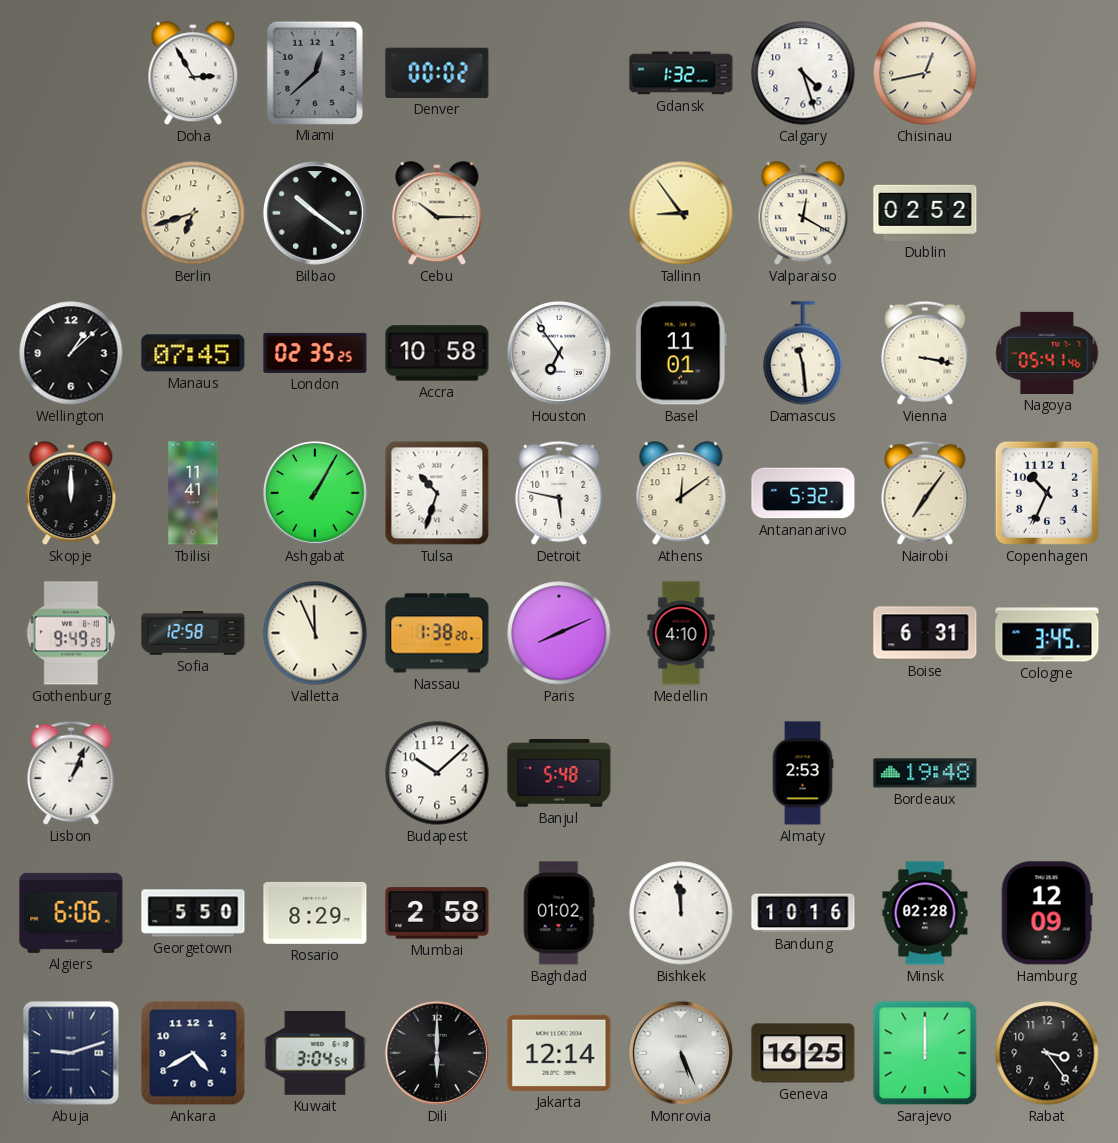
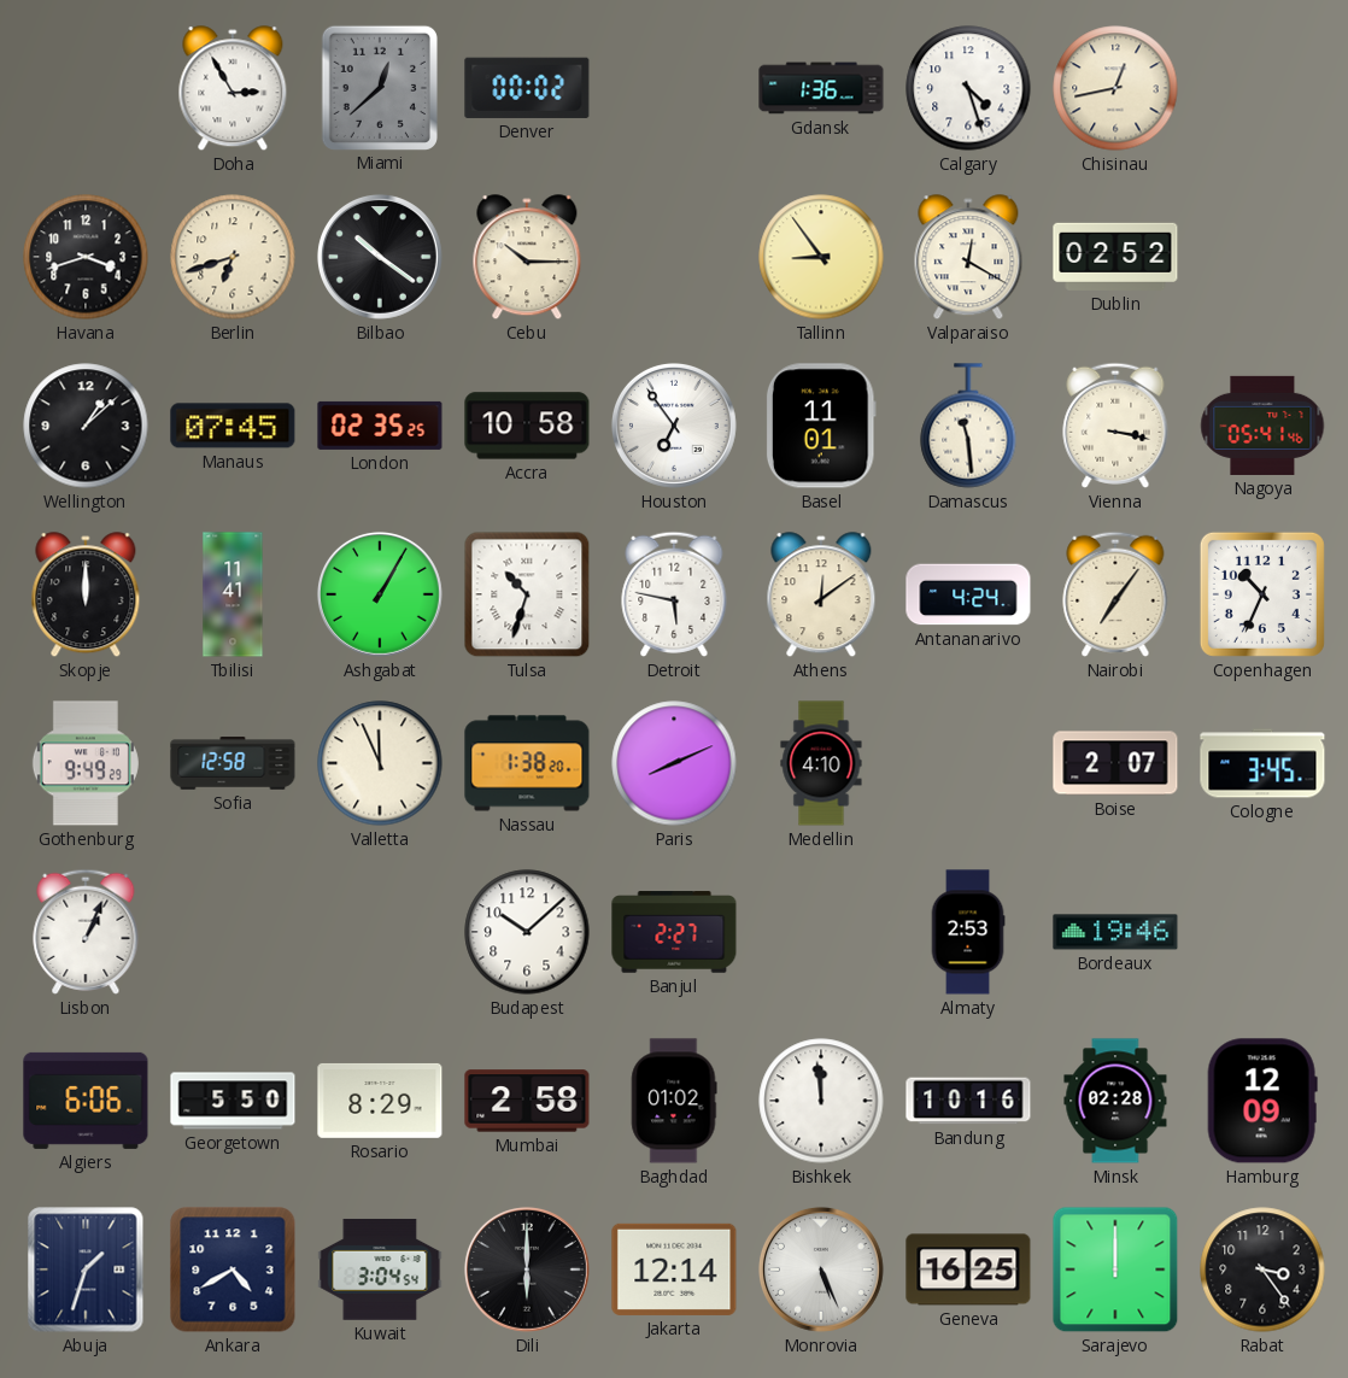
Gdansk: 1:32 -> 1:36
Havana: none -> 3:42
Antananarivo: 5:32 -> 4:24
Boise: 6:31 -> 2:07
Banjul: 5:48 -> 2:27
Bordeaux: 19:48 -> 19:46
Abuja: 9:12 -> 1:33
